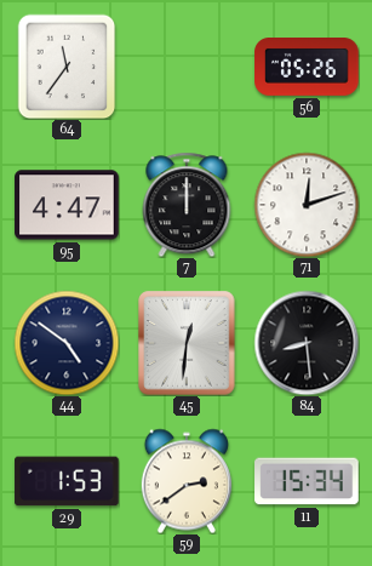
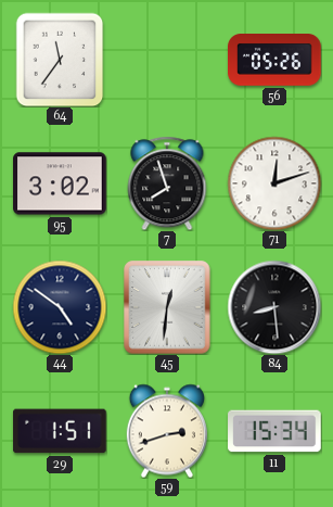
95: 4:47 -> 3:02
7: 12:00 -> 7:57
29: 1:53 -> 1:51
59: 2:39 -> 2:42
